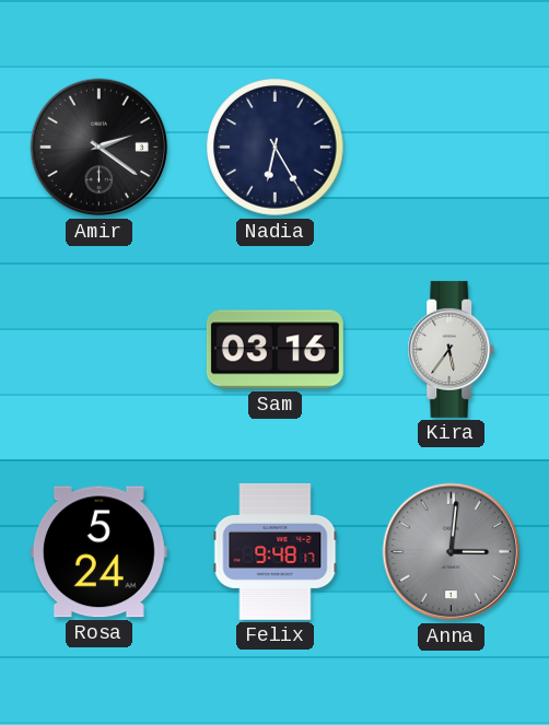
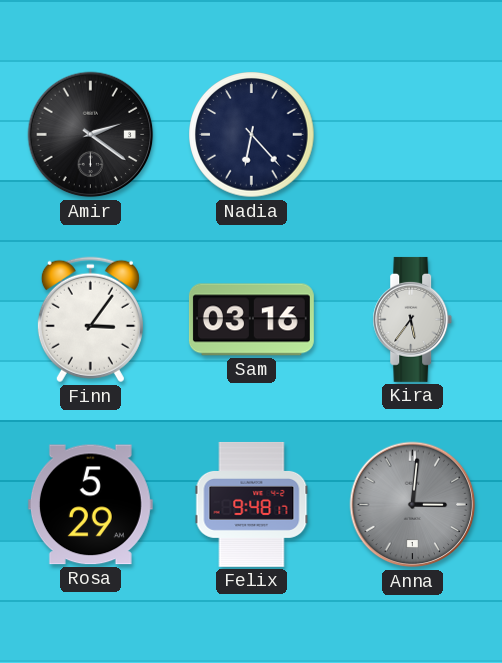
Nadia: 6:25 -> 6:23
Finn: none -> 3:06
Rosa: 5:24 -> 5:29
